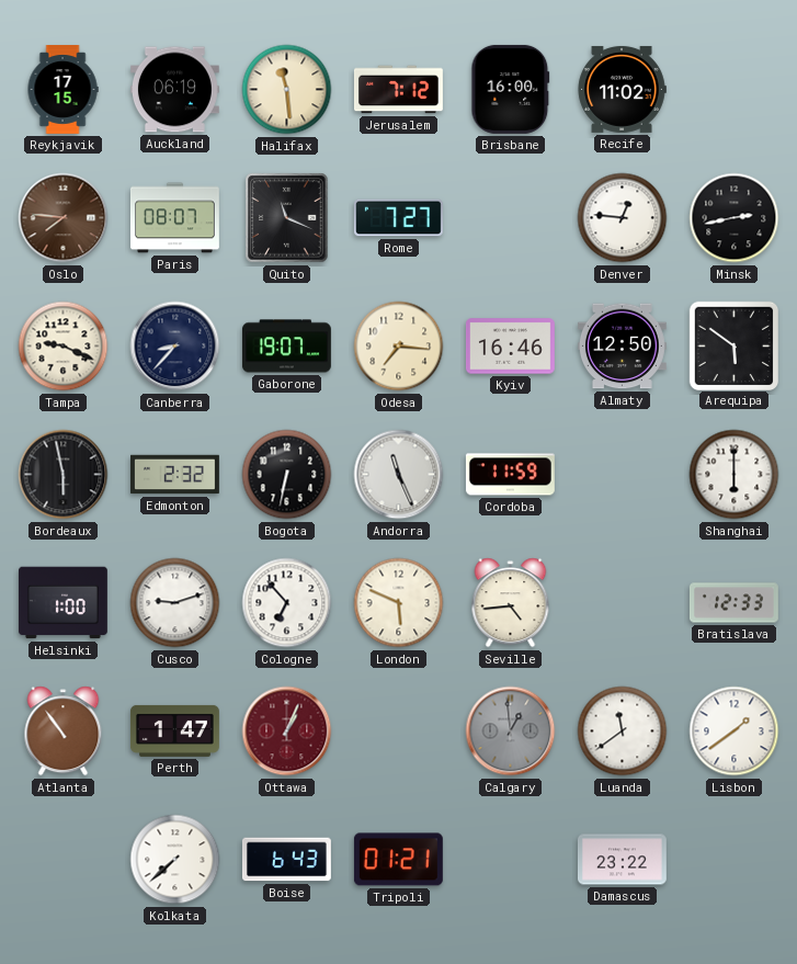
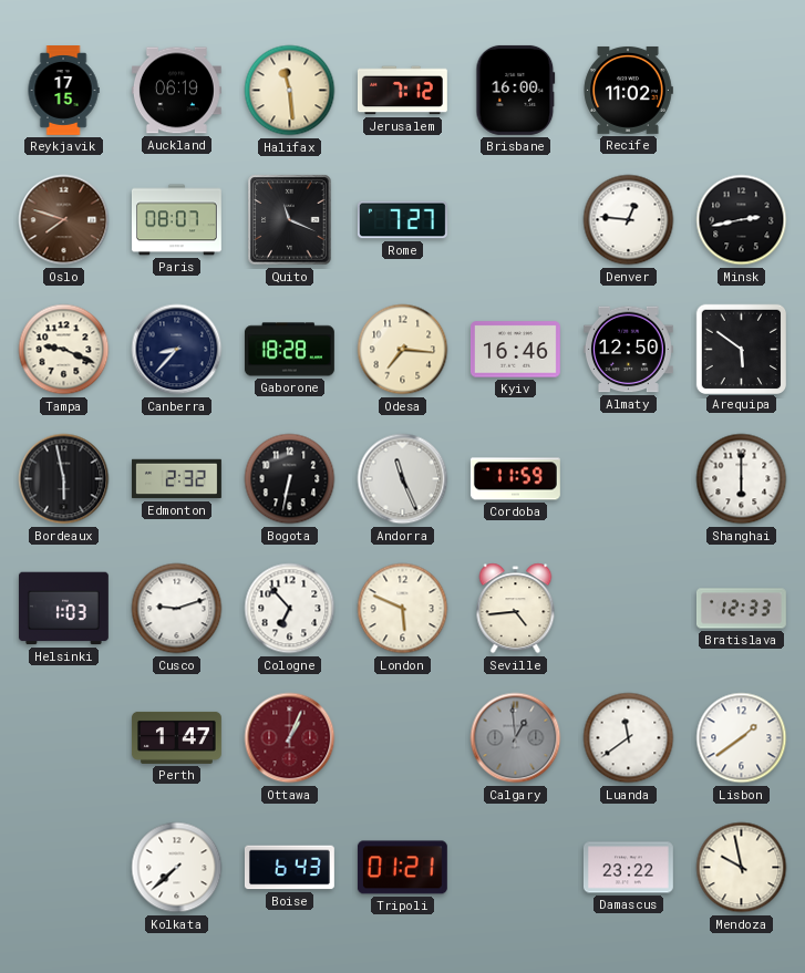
Oslo: 7:46 -> 7:48
Gaborone: 19:07 -> 18:28
Helsinki: 1:00 -> 1:03
Atlanta: 10:54 -> none
Mendoza: none -> 9:58
